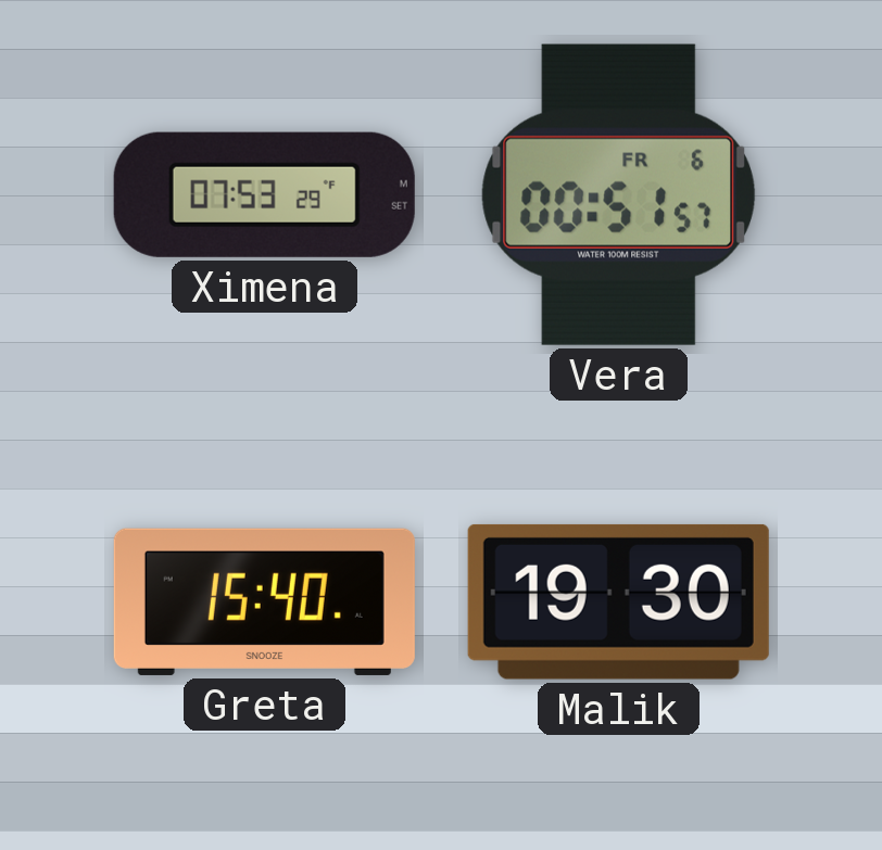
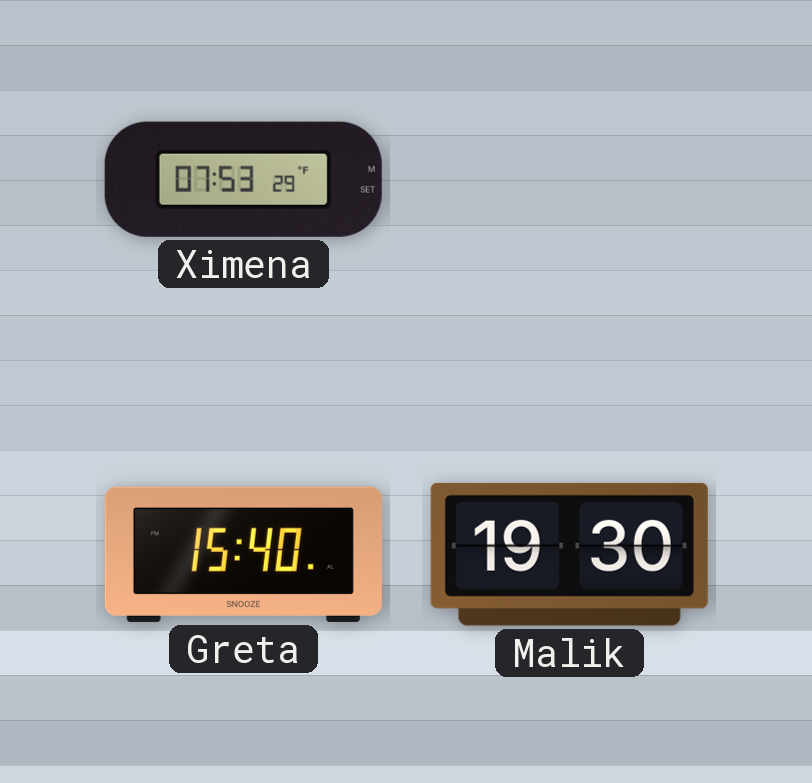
Vera: 00:51 -> none
